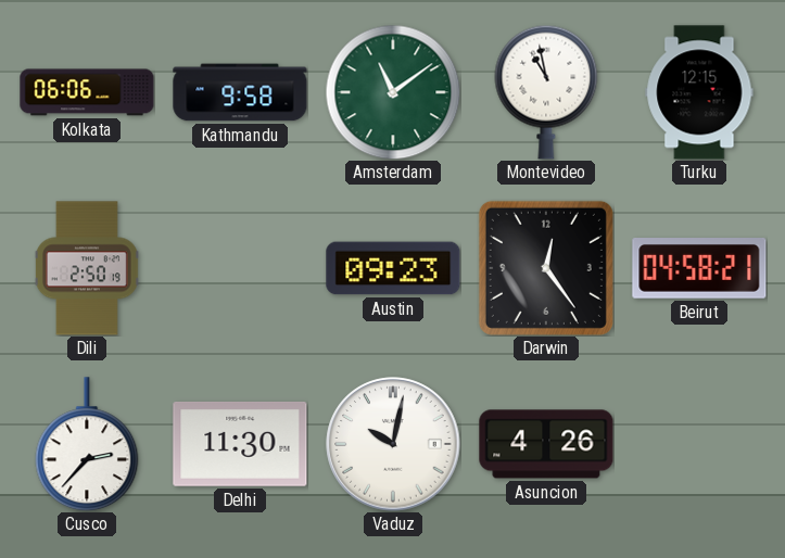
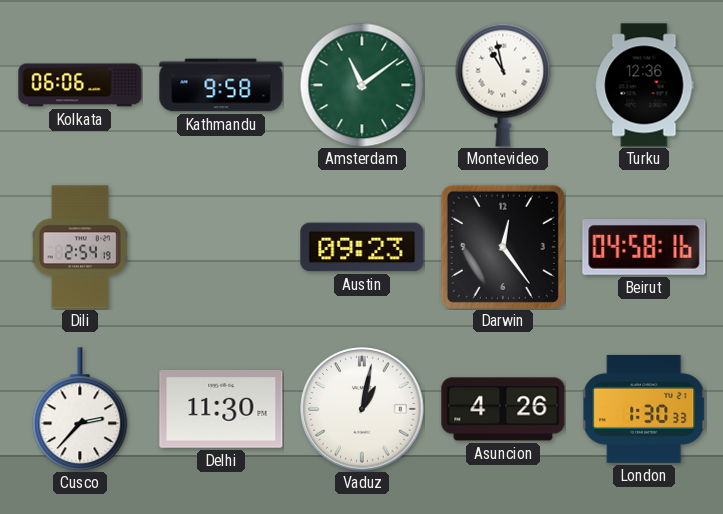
Turku: 12:15 -> 12:36
Dili: 2:50 -> 2:54
Beirut: 04:58:21 -> 04:58:16
Vaduz: 10:02 -> 1:02
London: none -> 1:30
